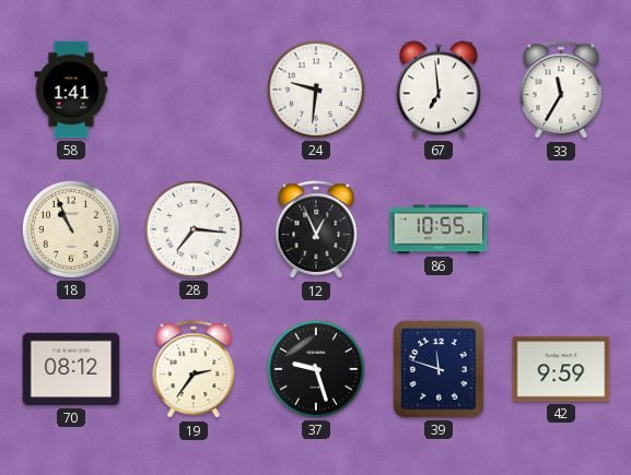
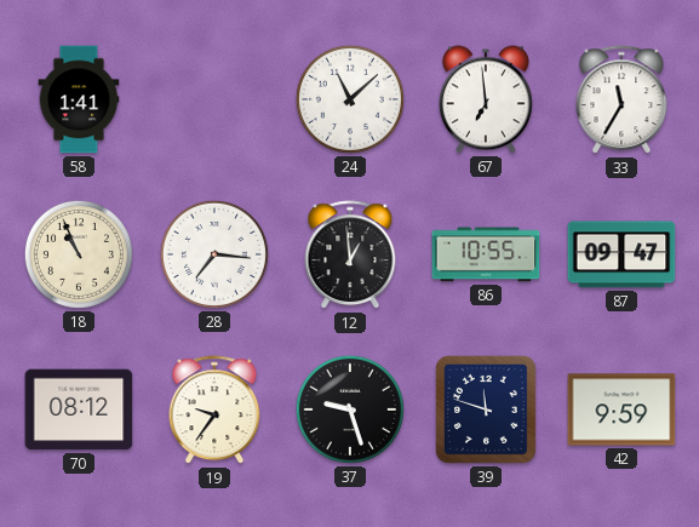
24: 9:31 -> 11:08
12: 12:56 -> 12:59
87: none -> 09:47
19: 2:36 -> 9:36
